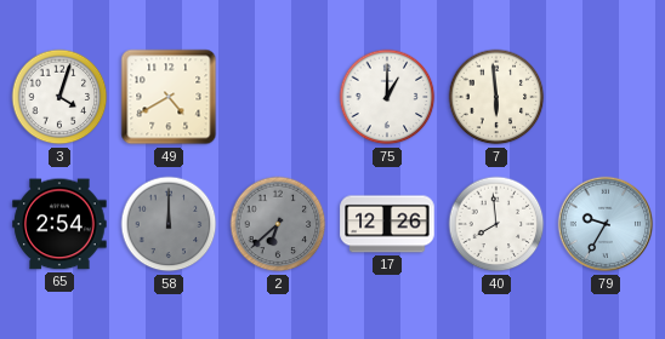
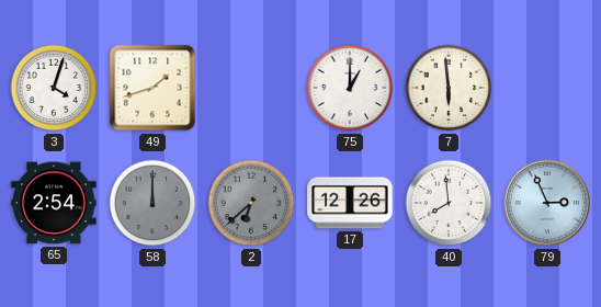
49: 4:40 -> 1:42
79: 9:35 -> 2:56
